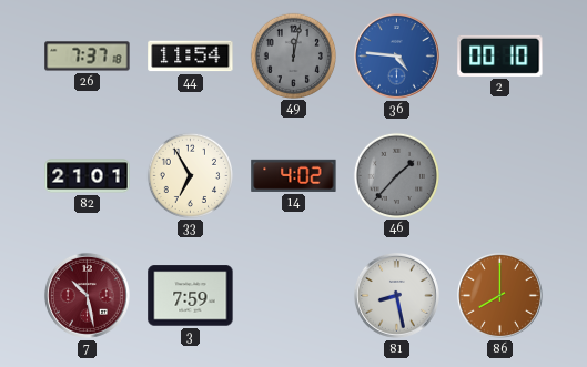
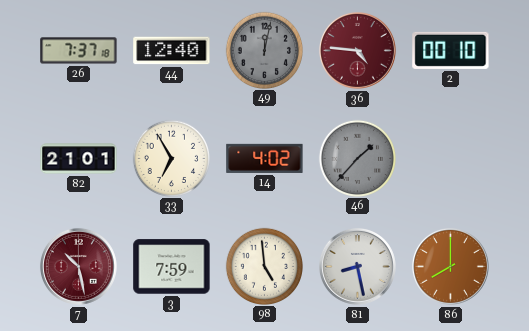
44: 11:54 -> 12:40
36 dial: blue -> burgundy
98: none -> 4:59
